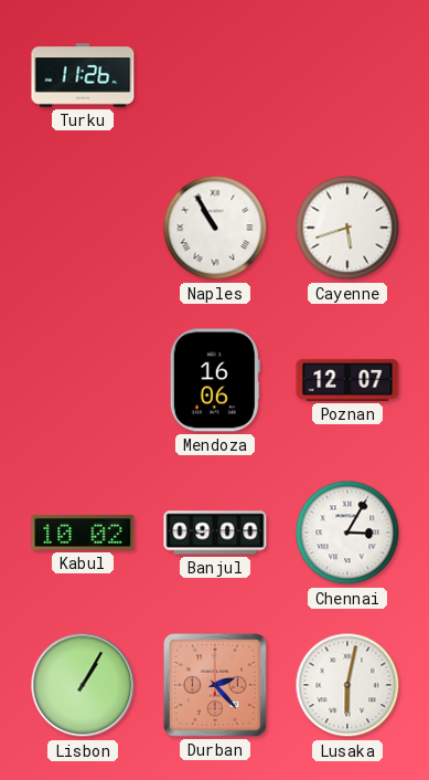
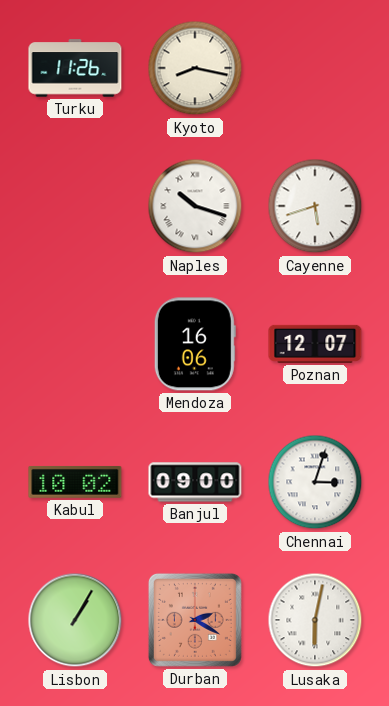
Kyoto: none -> 8:17
Naples: 10:55 -> 10:18
Chennai: 3:05 -> 3:03
Durban: 2:23 -> 2:20
